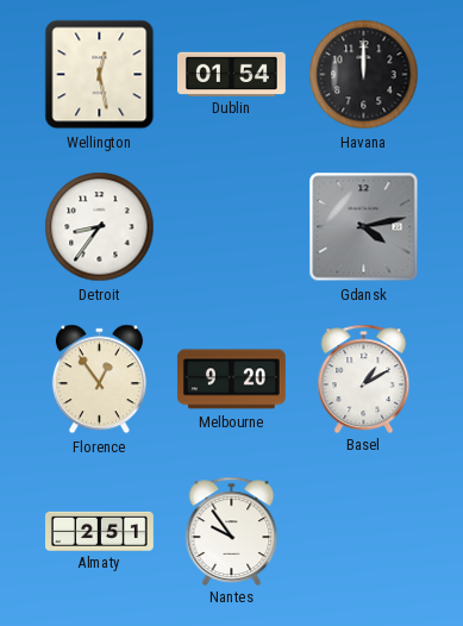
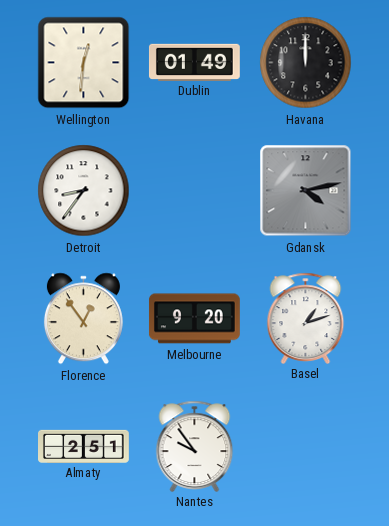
Wellington: 12:28 -> 12:31
Dublin: 01:54 -> 01:49
Basel: 1:10 -> 1:12
